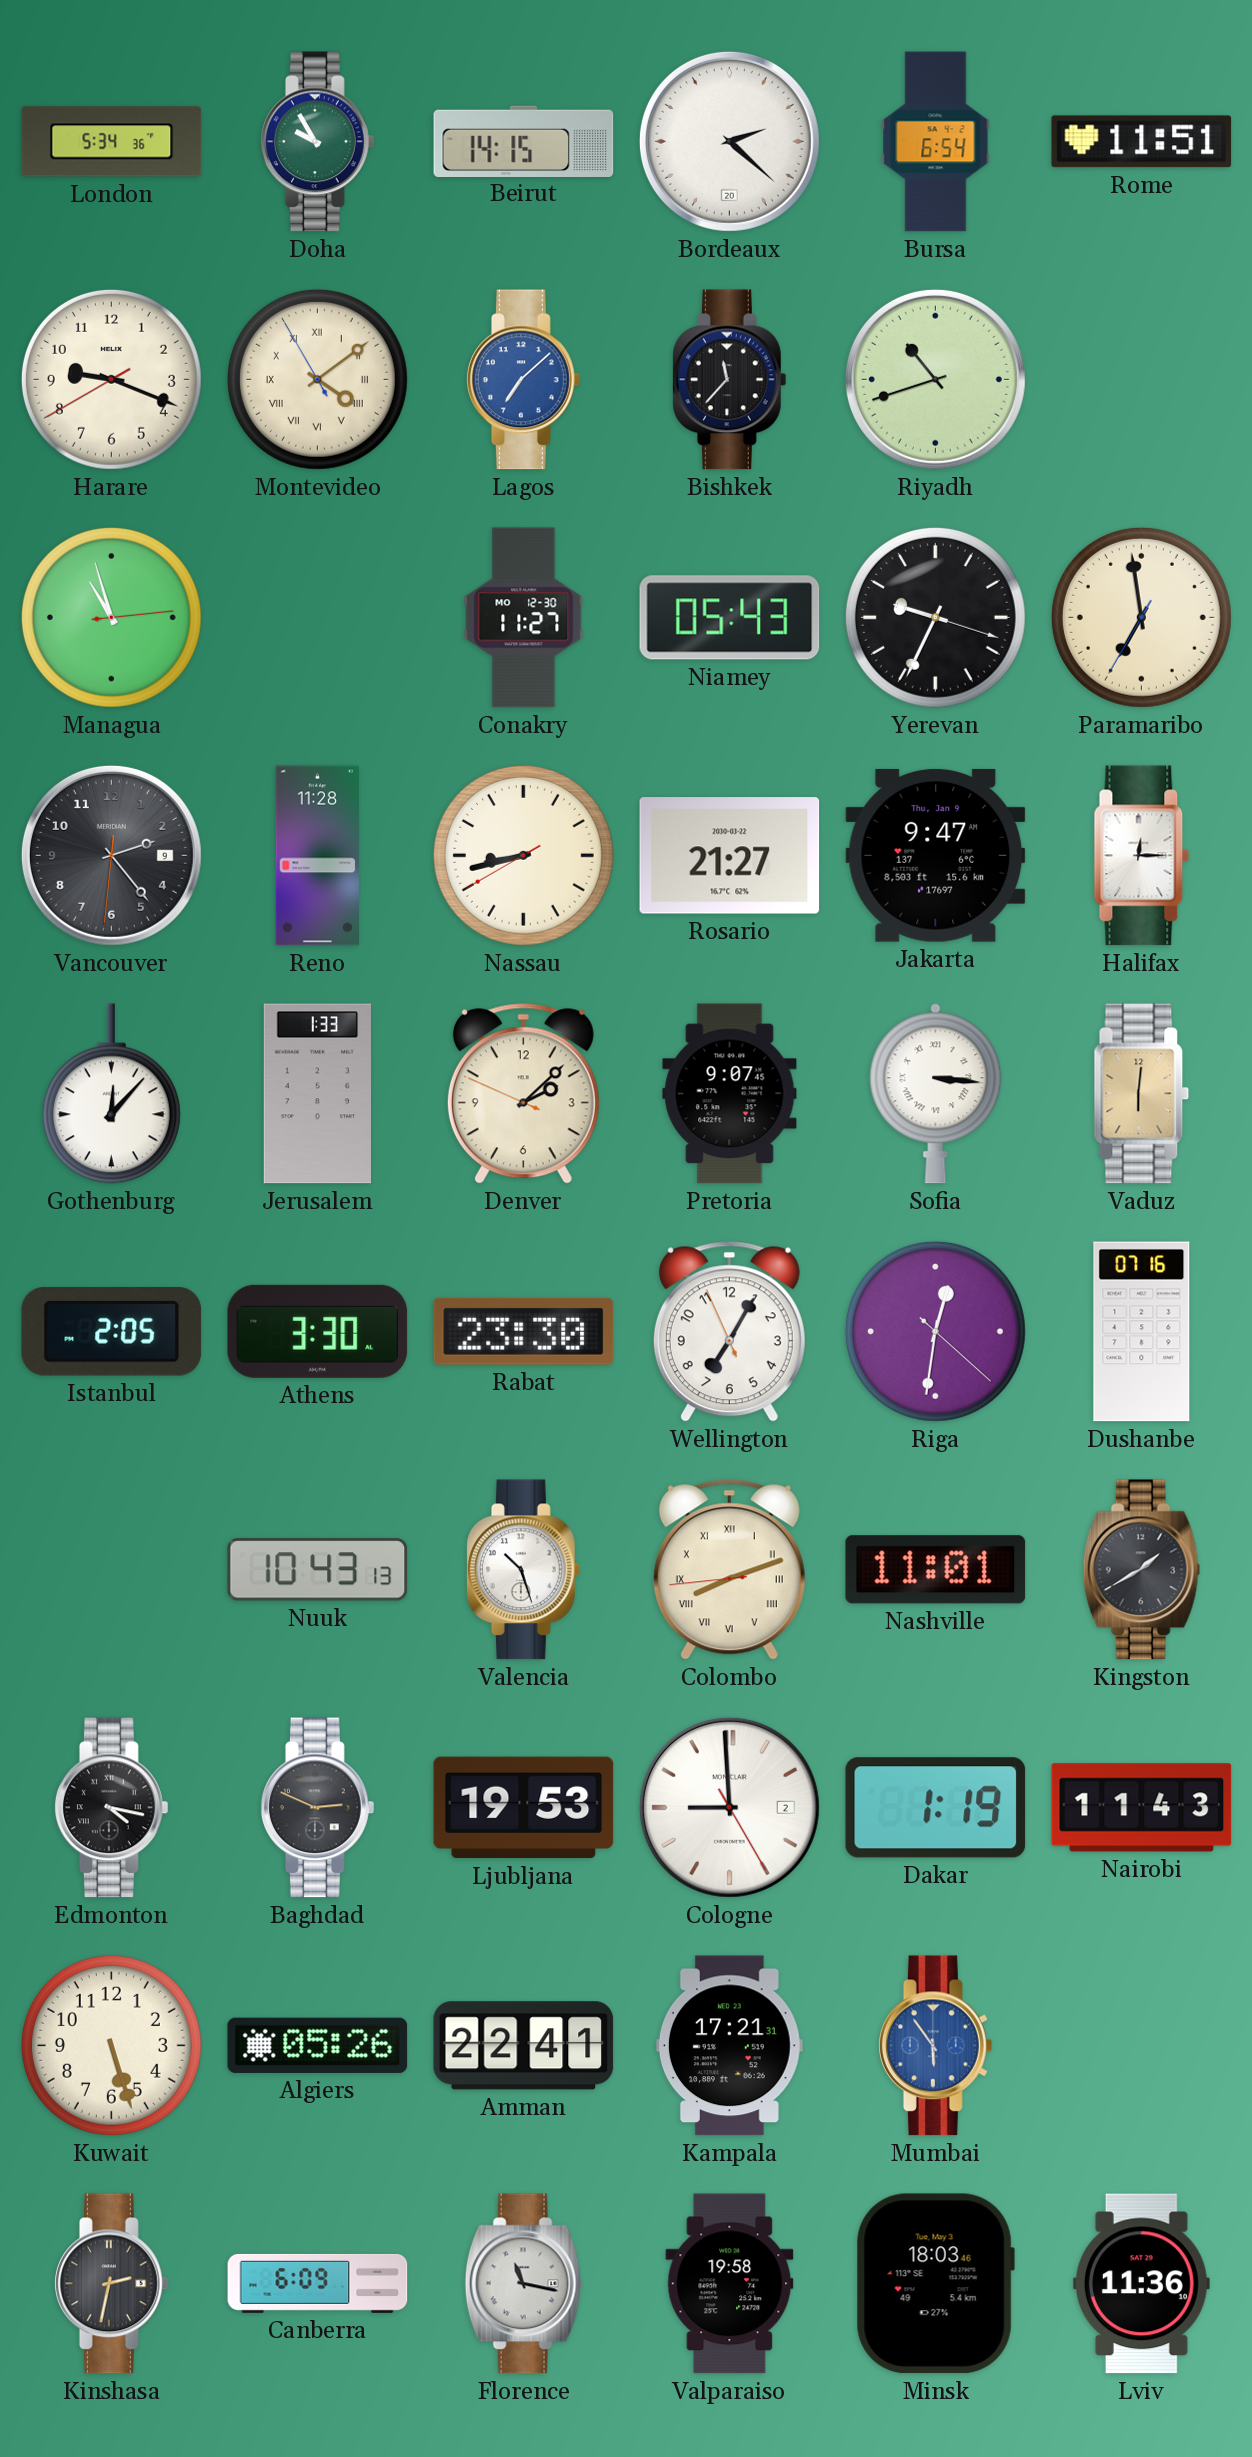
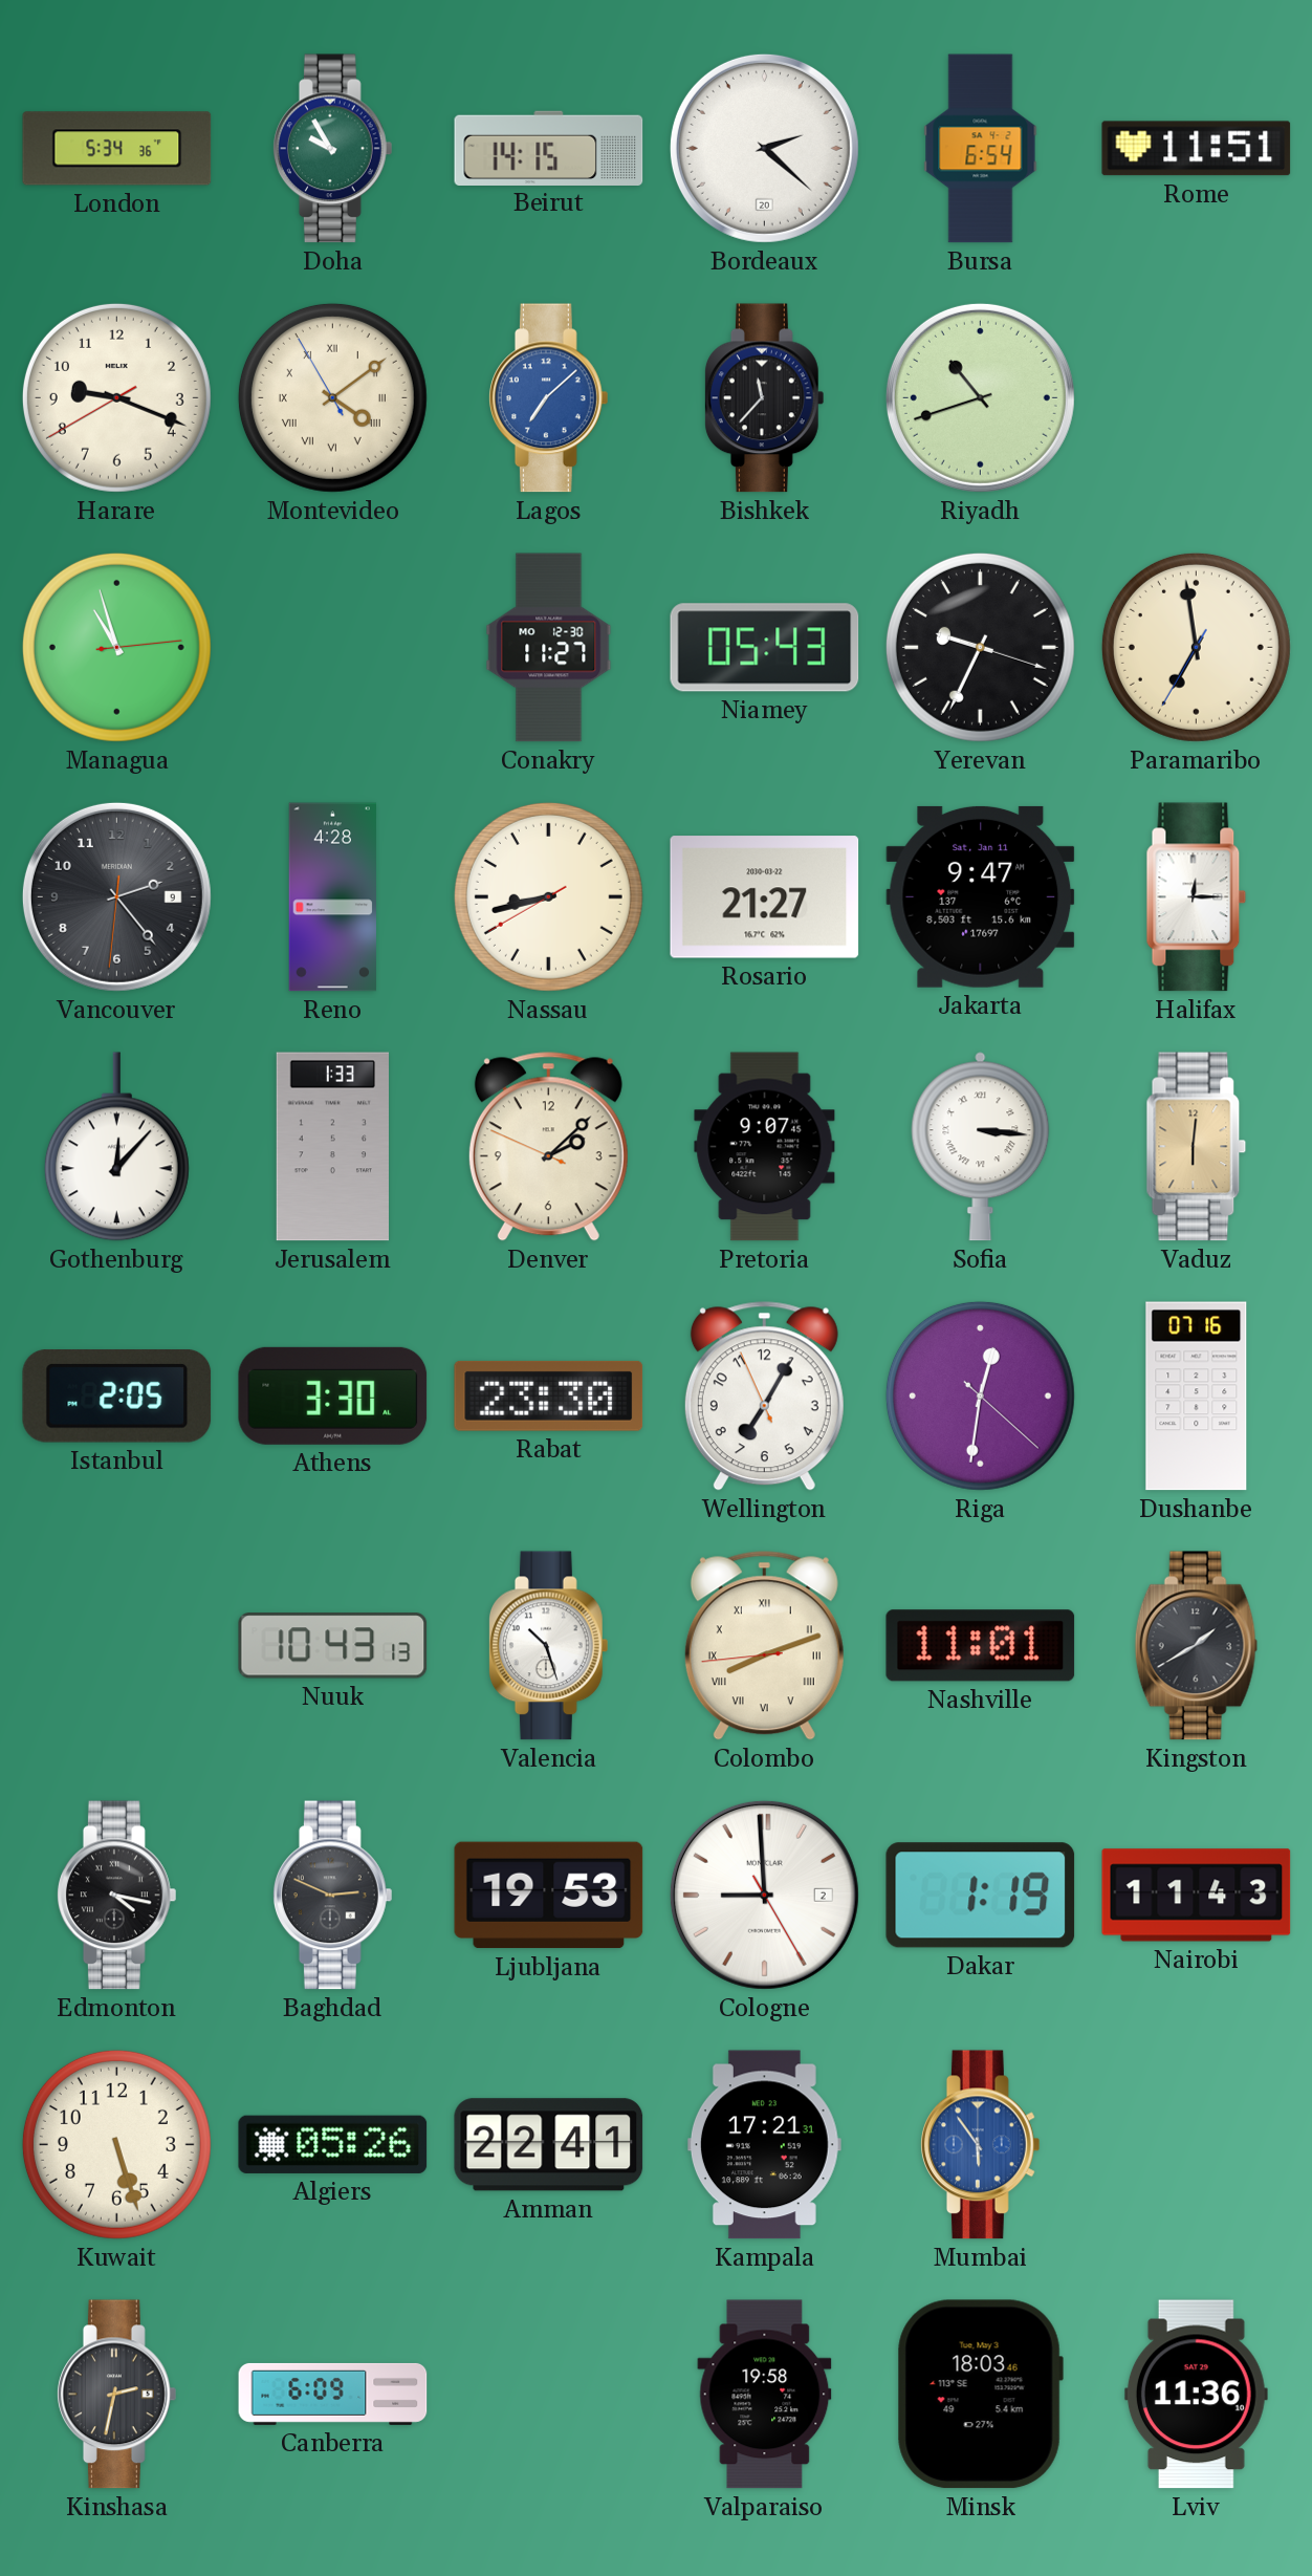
Reno: 11:28 -> 4:28
Jakarta date: Thu, Jan 9 -> Sat, Jan 11
Florence: 11:17 -> none
